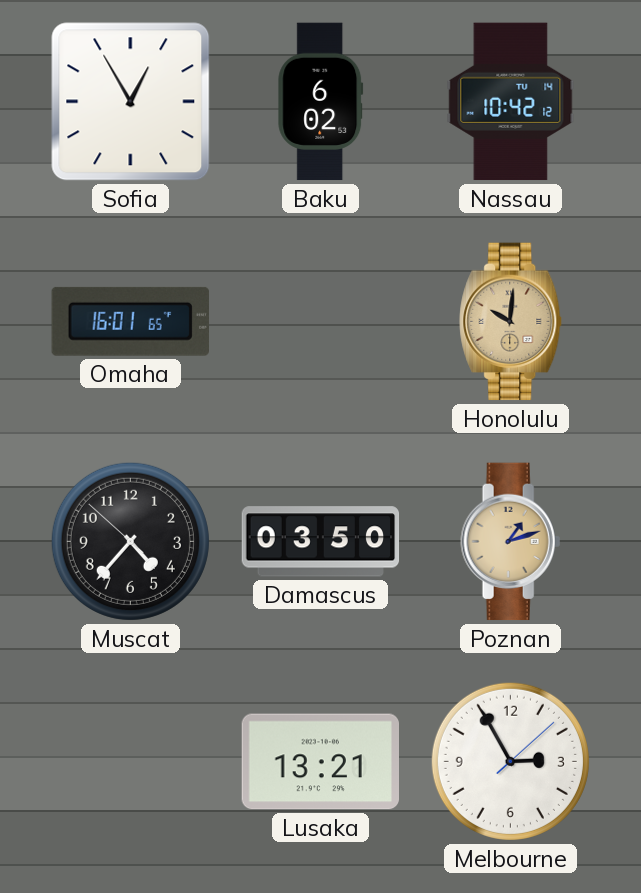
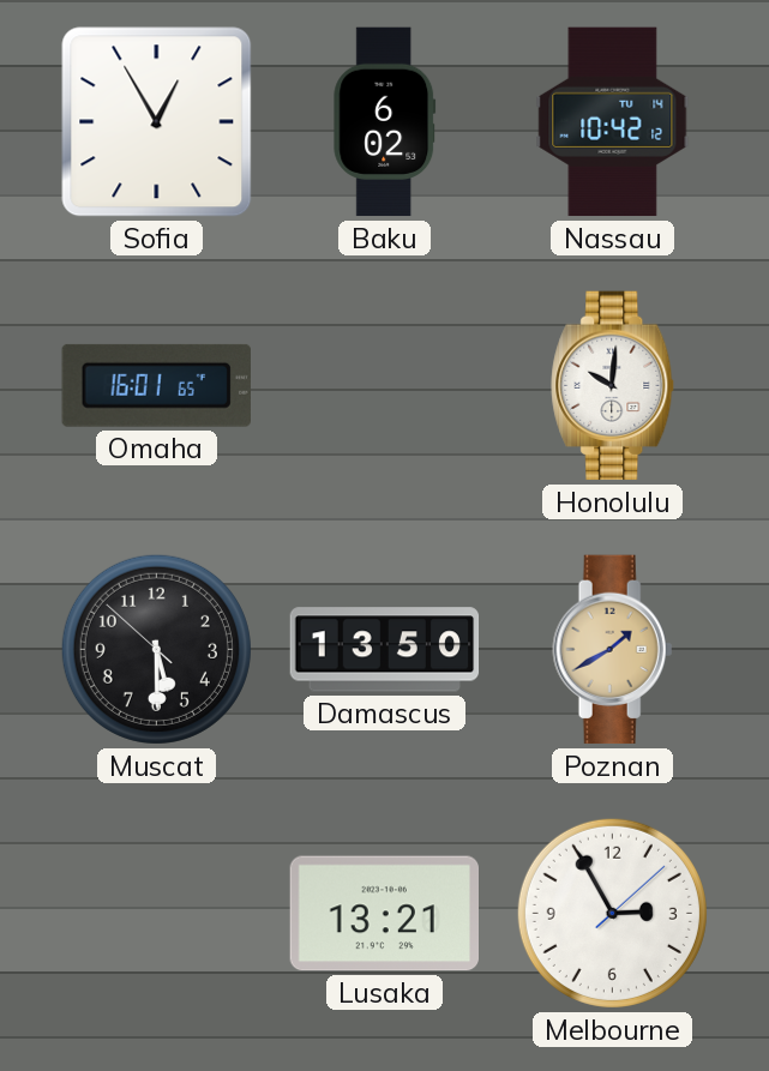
Honolulu dial: champagne -> white
Muscat: 4:36 -> 5:29
Damascus: 03:50 -> 13:50
Poznan: 1:12 -> 1:40
